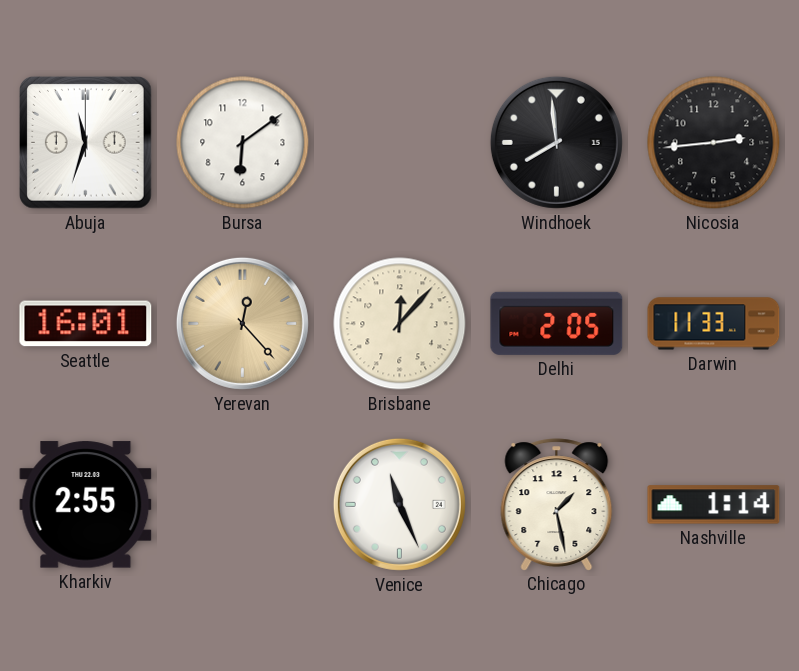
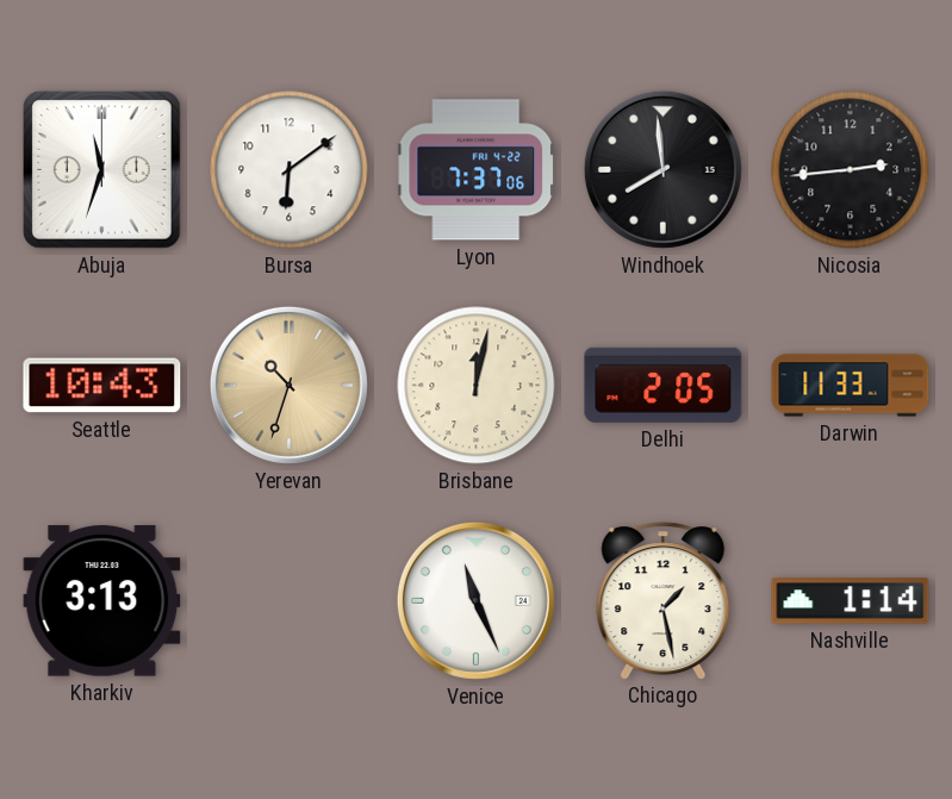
Lyon: none -> 7:37
Seattle: 16:01 -> 10:43
Yerevan: 12:23 -> 10:33
Brisbane: 12:07 -> 12:02
Kharkiv: 2:55 -> 3:13
